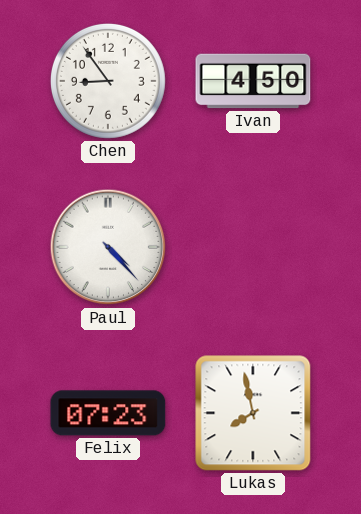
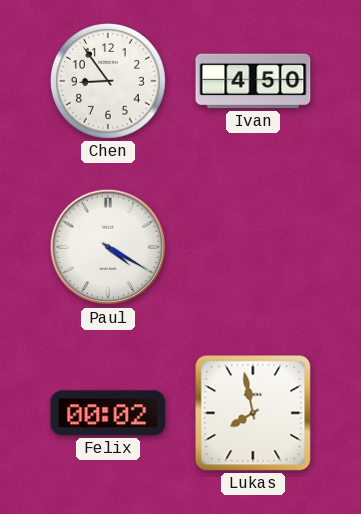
Paul: 4:23 -> 4:20
Felix: 07:23 -> 00:02
